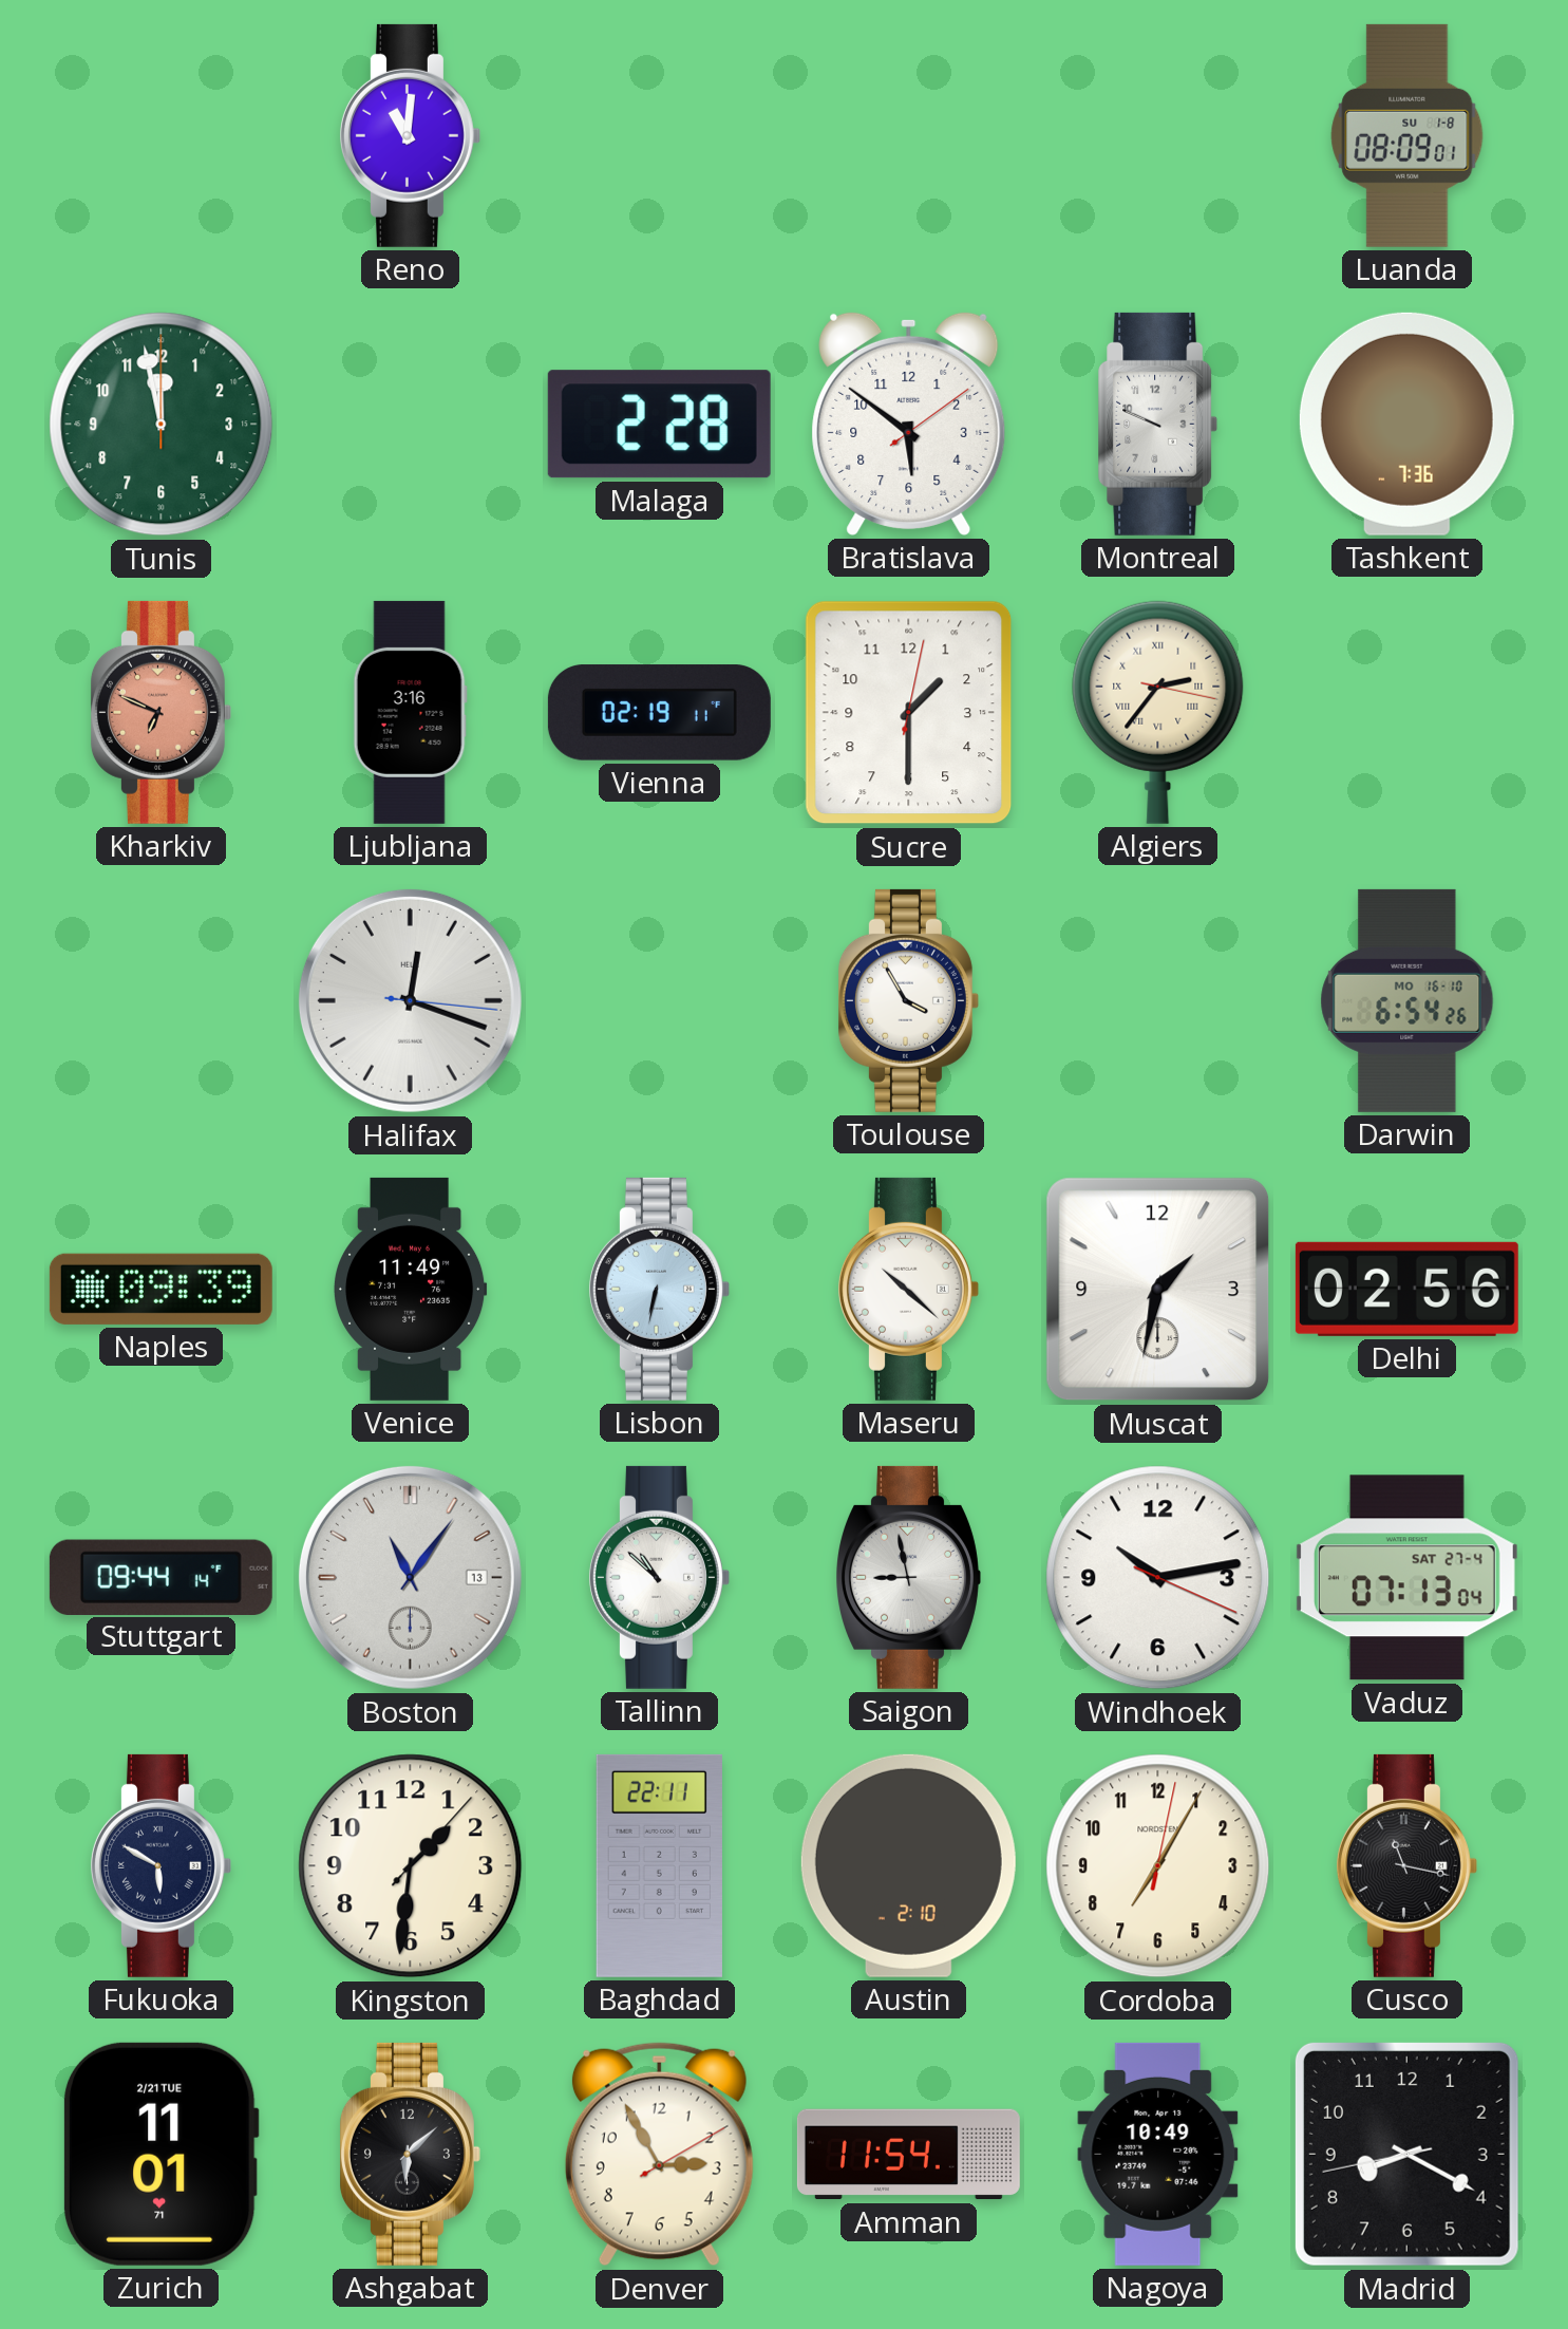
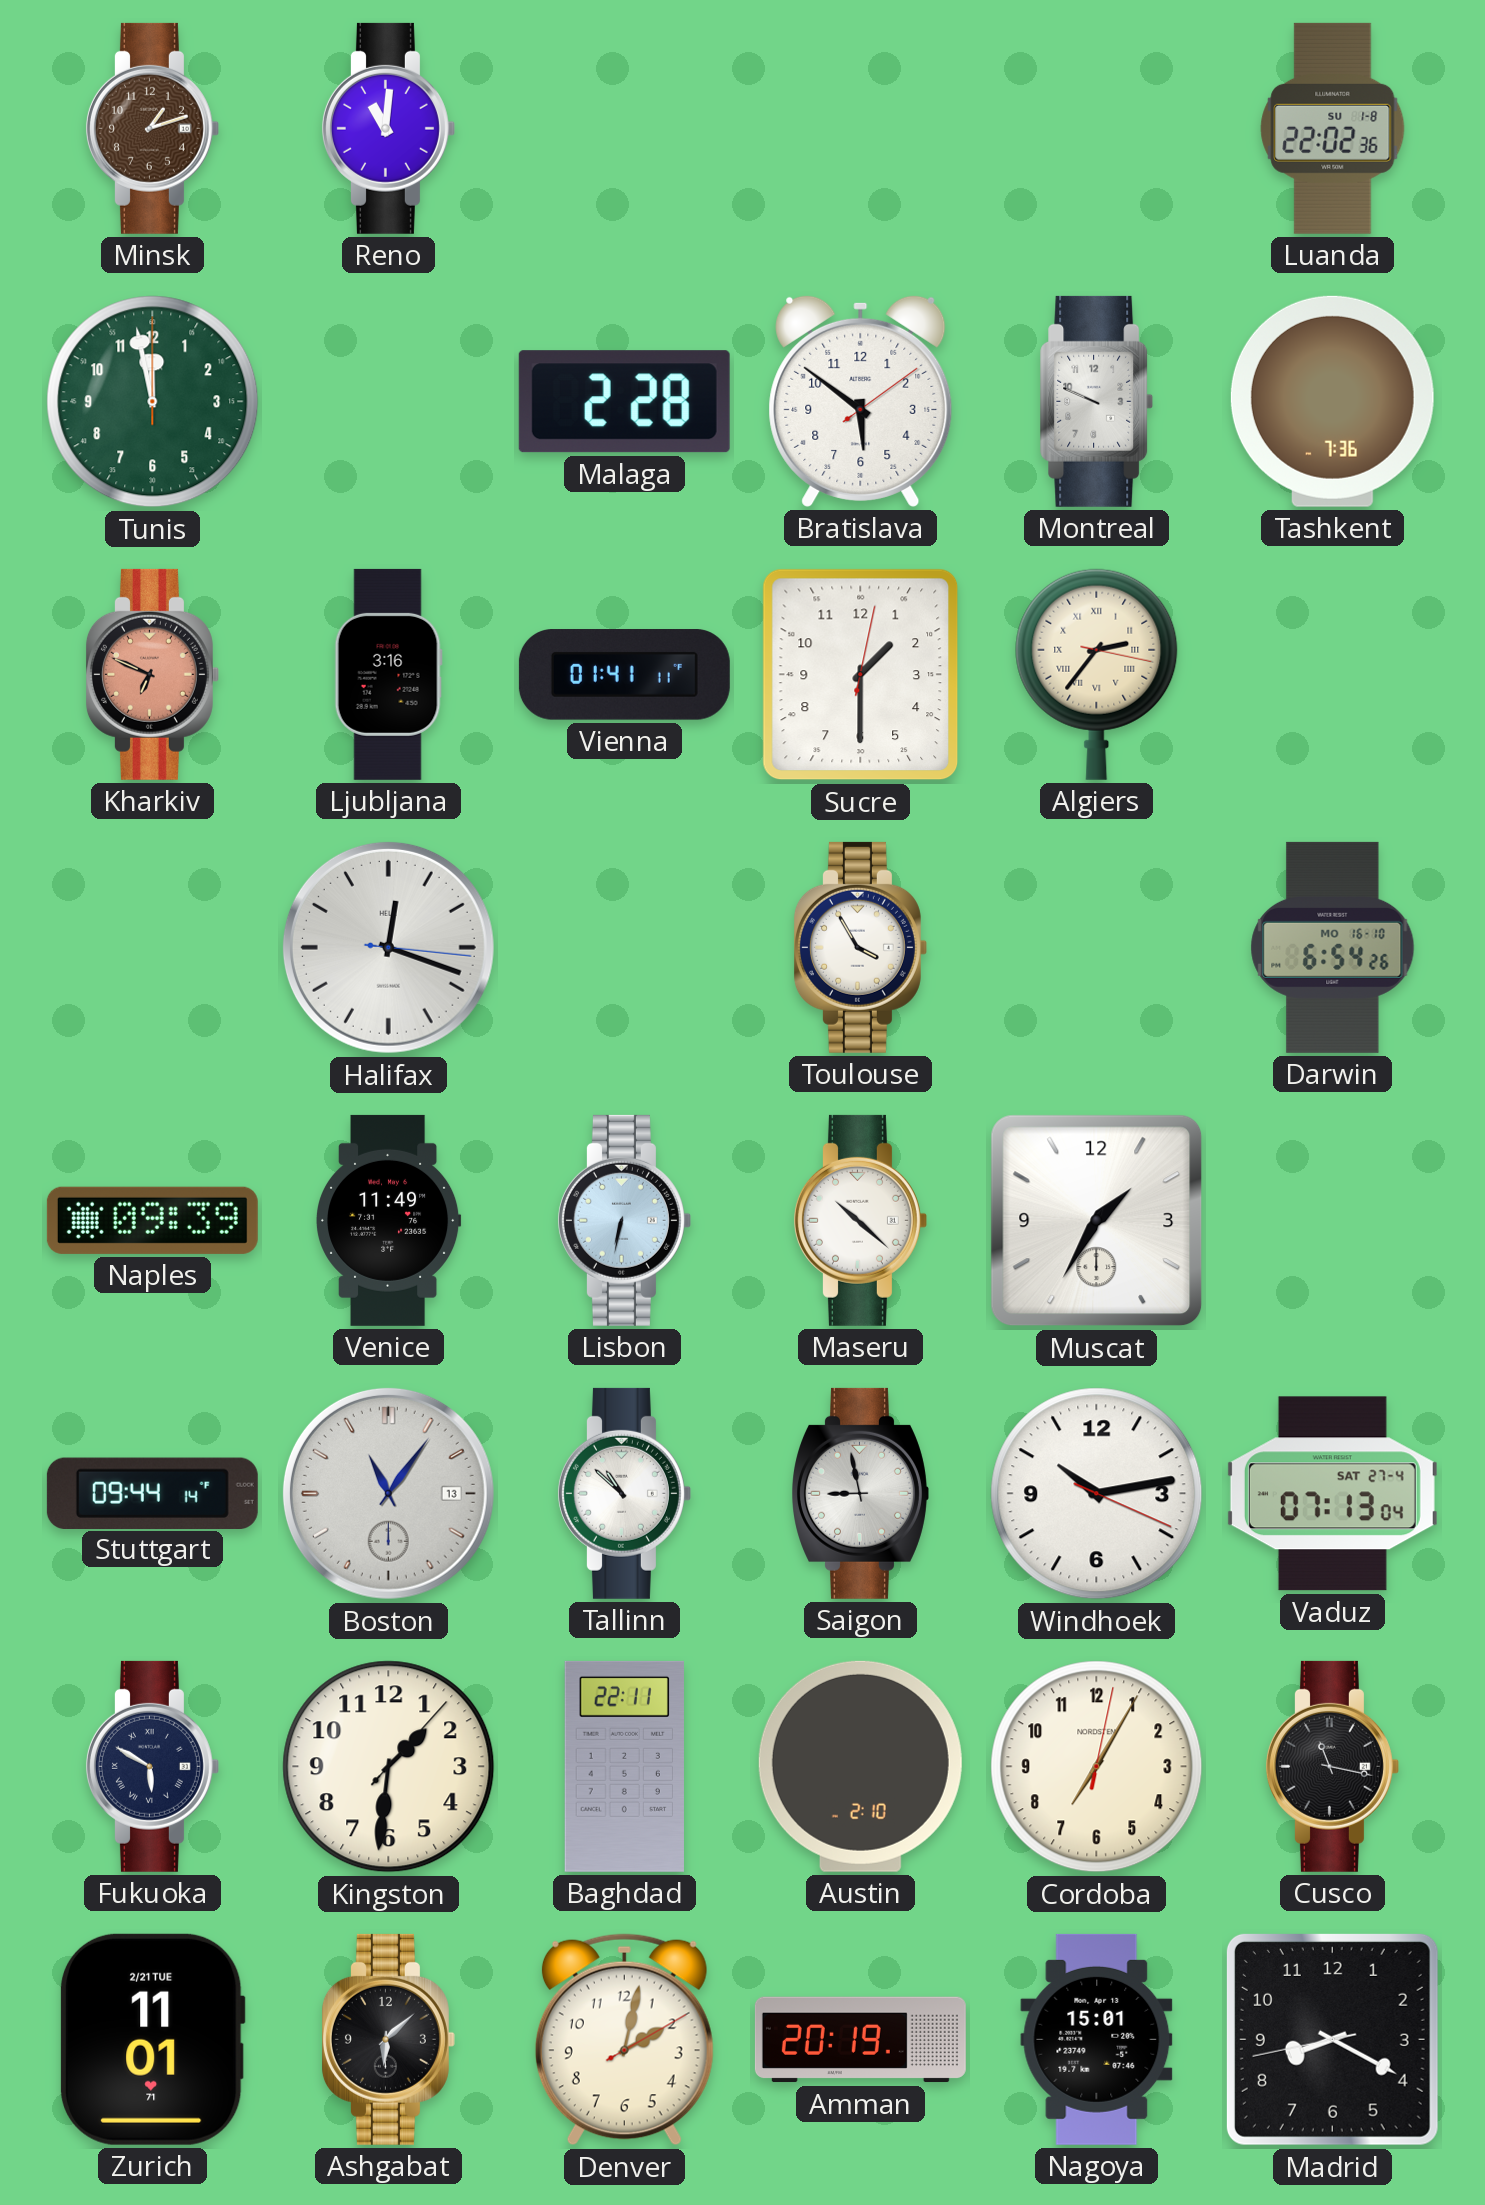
Minsk: none -> 1:12
Luanda: 08:09 -> 22:02
Vienna: 02:19 -> 01:41
Muscat: 1:32 -> 1:35
Delhi: 02:56 -> none
Denver: 2:55 -> 2:02
Amman: 11:54 -> 20:19
Nagoya: 10:49 -> 15:01
